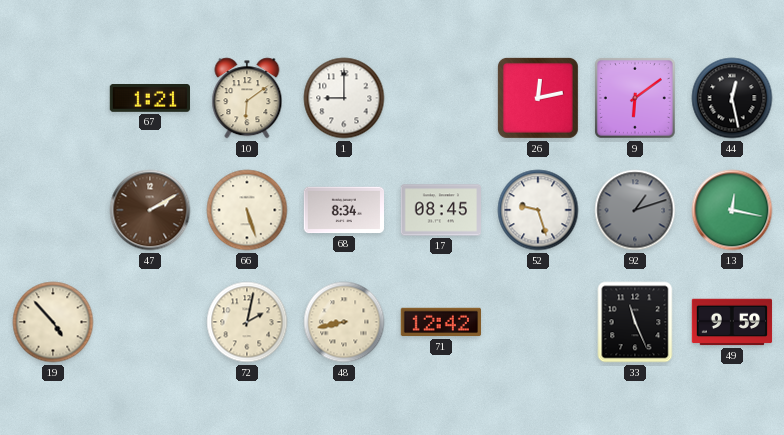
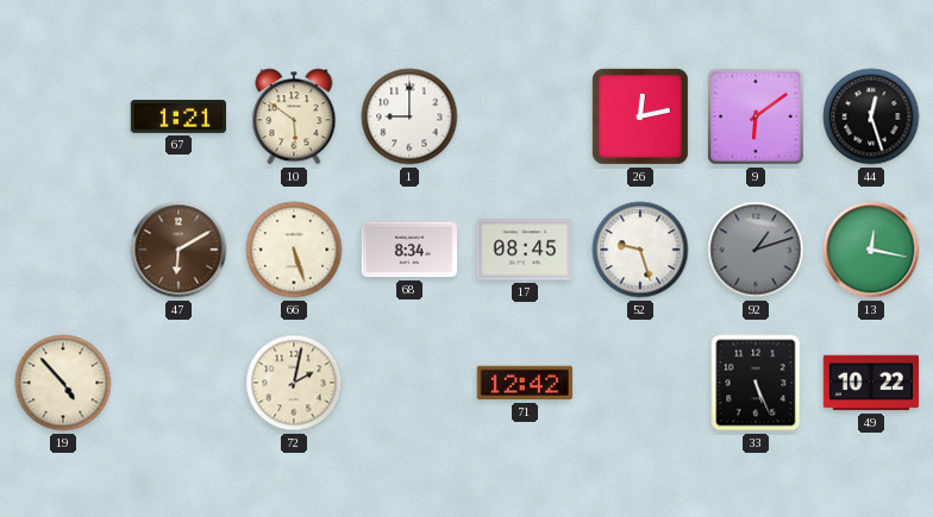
10: 6:09 -> 5:51
44: 12:28 -> 12:27
47: 2:10 -> 6:10
48: 8:43 -> none
33: 11:26 -> 5:26
49: 9:59 -> 10:22
